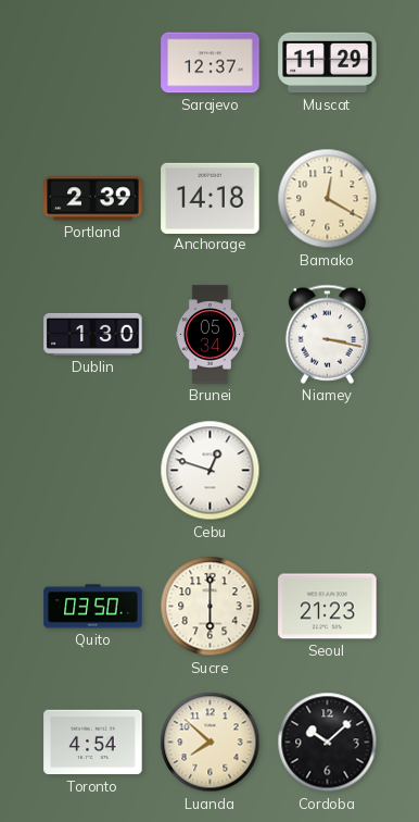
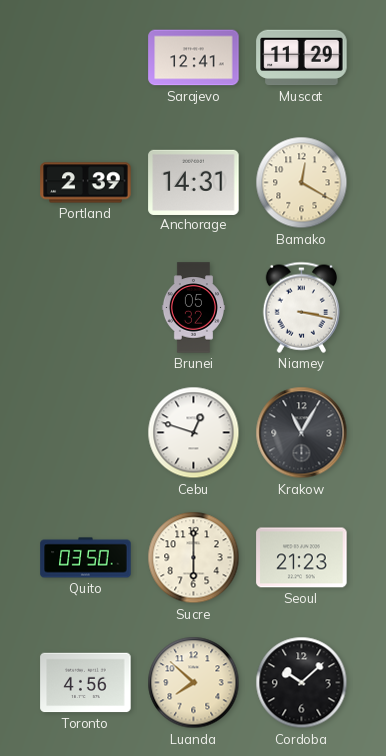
Sarajevo: 12:37 -> 12:41
Anchorage: 14:18 -> 14:31
Dublin: 1:30 -> none
Brunei: 05:34 -> 05:32
Krakow: none -> 11:05
Toronto: 4:54 -> 4:56
